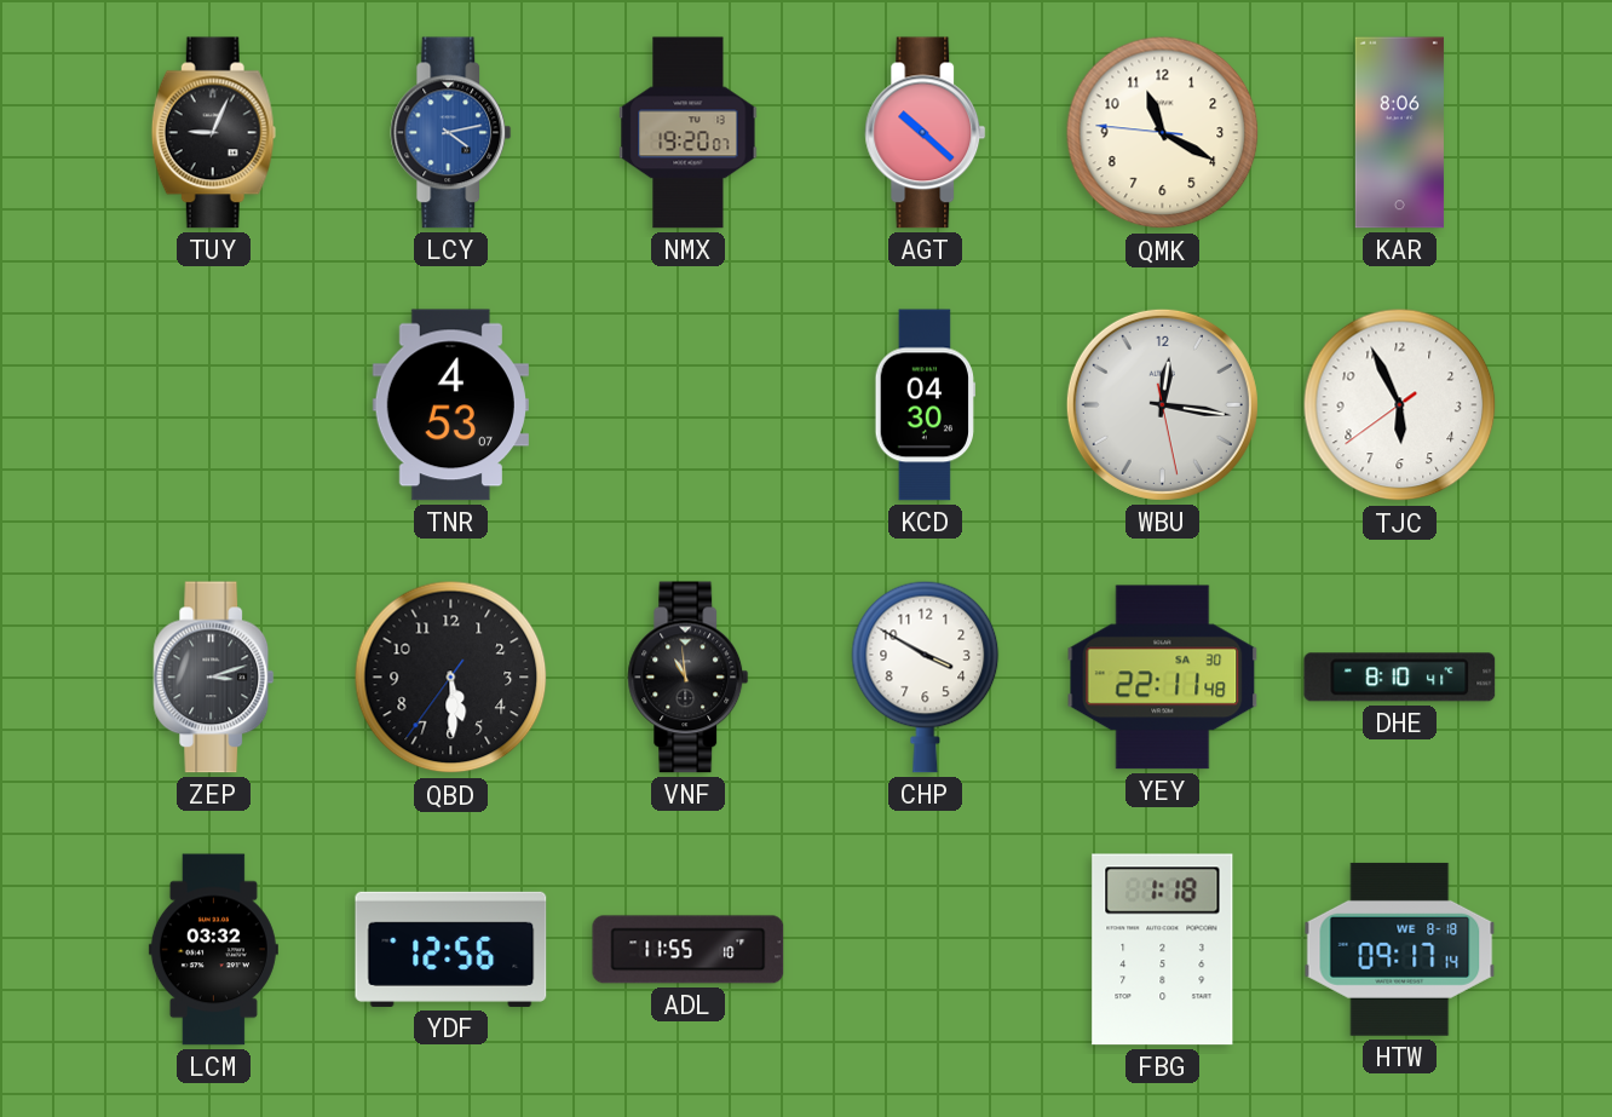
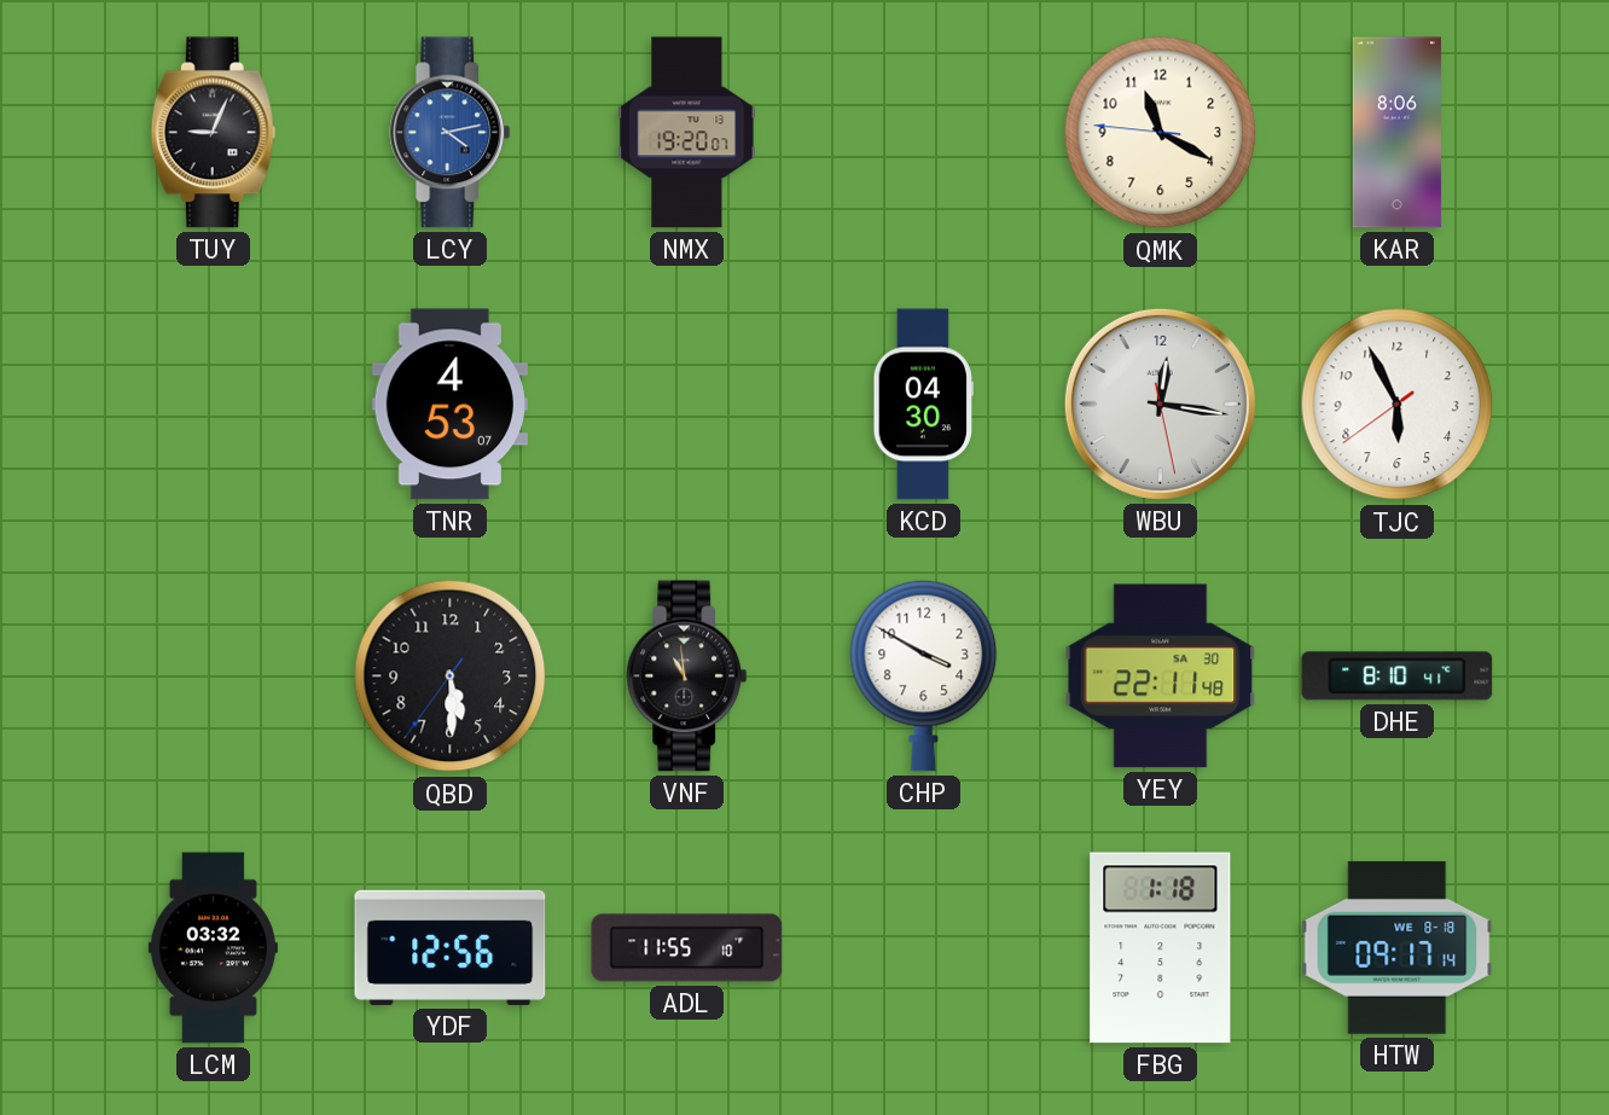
AGT: 10:22 -> none
ZEP: 3:12 -> none
